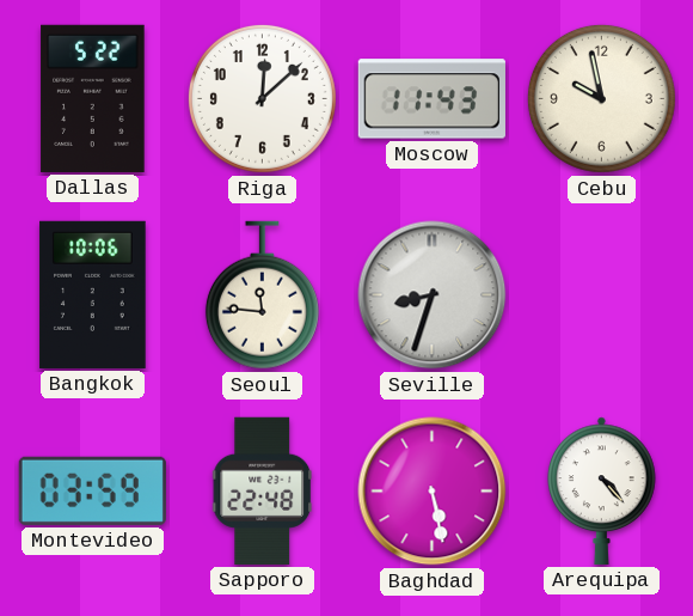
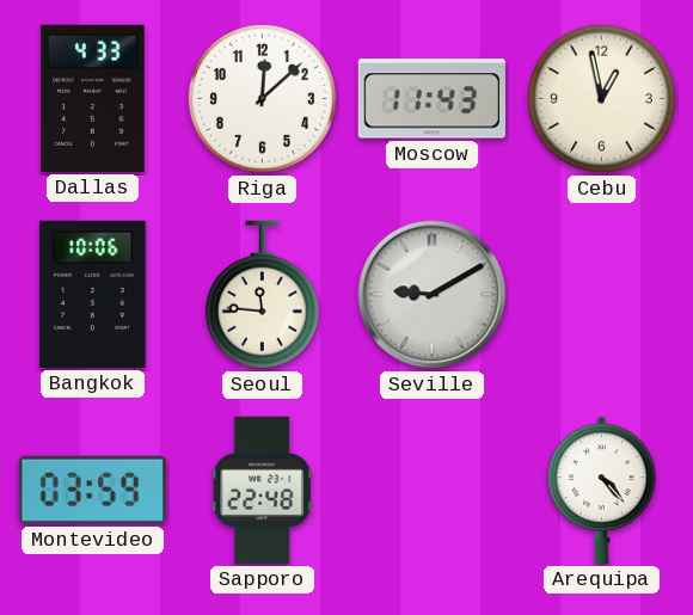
Dallas: 5:22 -> 4:33
Cebu: 9:58 -> 12:58
Seville: 8:33 -> 9:10
Baghdad: 5:28 -> none
